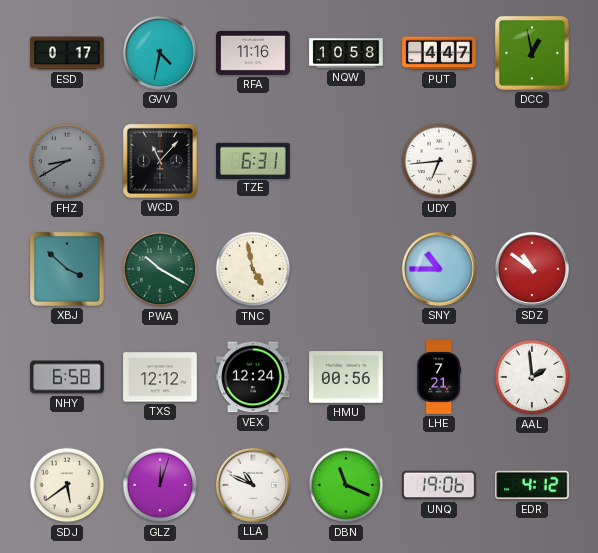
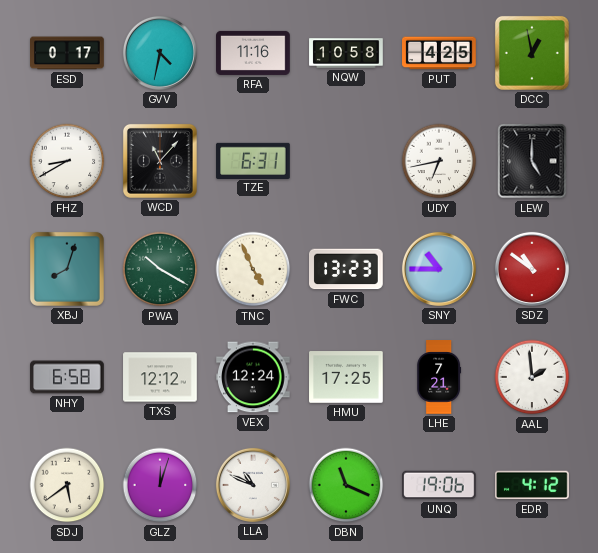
PUT: 4:47 -> 4:25
FHZ dial: grey -> white
UDY: 6:44 -> 6:43
LEW: none -> 5:00
XBJ: 3:52 -> 8:03
TNC: 4:58 -> 4:56
FWC: none -> 13:23
HMU: 00:56 -> 17:25
